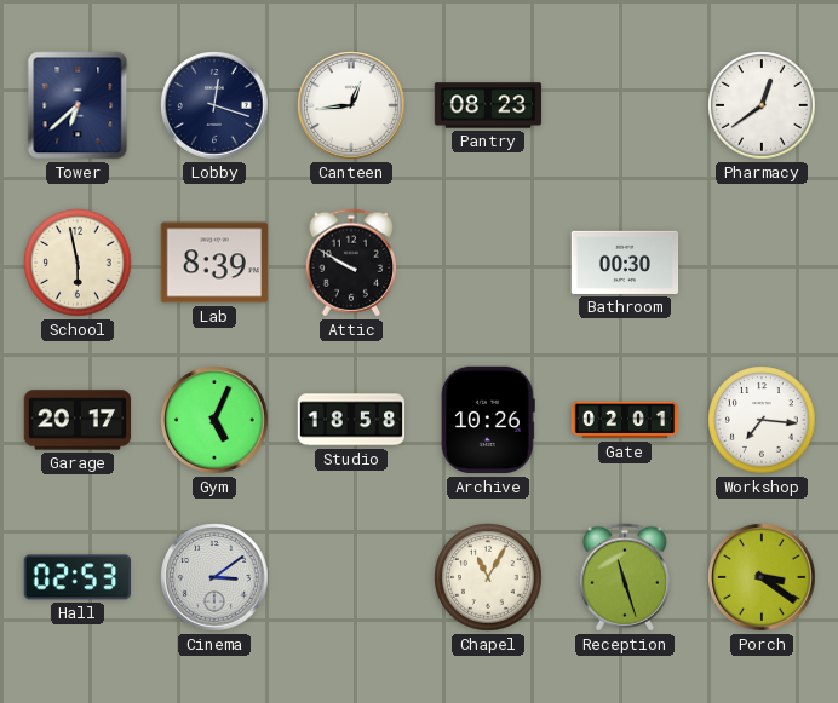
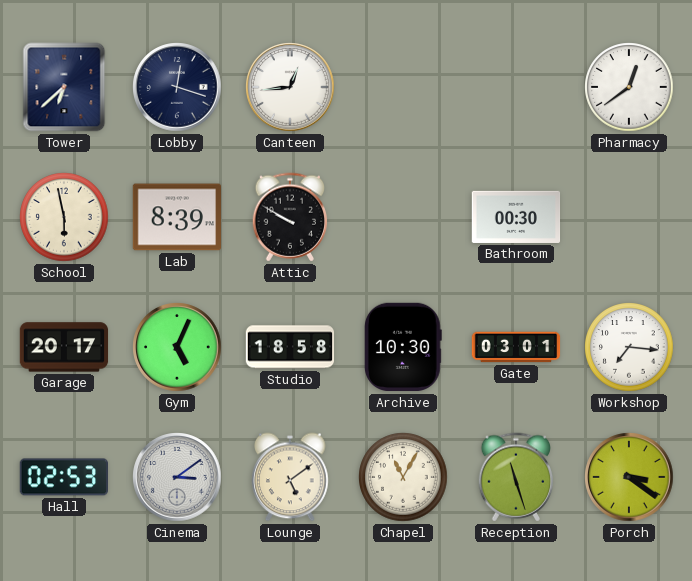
Pantry: 08:23 -> none
Archive: 10:26 -> 10:30
Gate: 02:01 -> 03:01
Lounge: none -> 5:09
